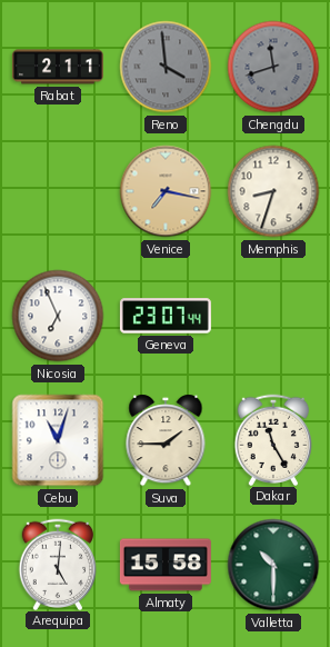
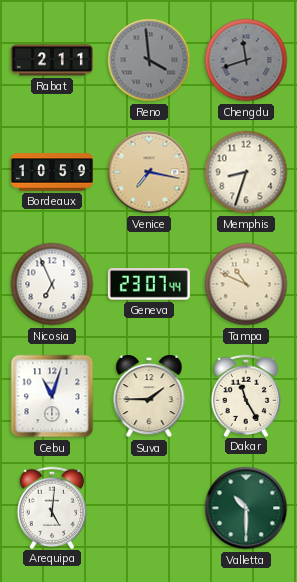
Bordeaux: none -> 10:59
Tampa: none -> 10:49
Almaty: 15:58 -> none
